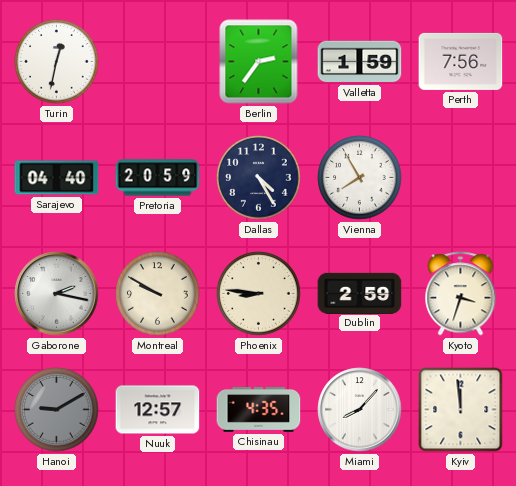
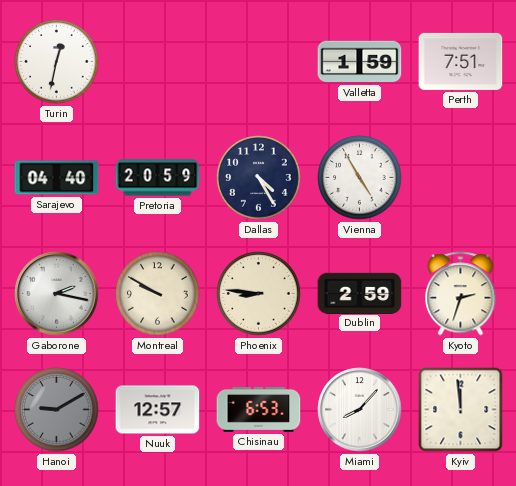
Berlin: 2:36 -> none
Perth: 7:56 -> 7:51
Vienna: 7:55 -> 4:55
Kyoto: 3:33 -> 2:33
Chisinau: 4:35 -> 6:53
